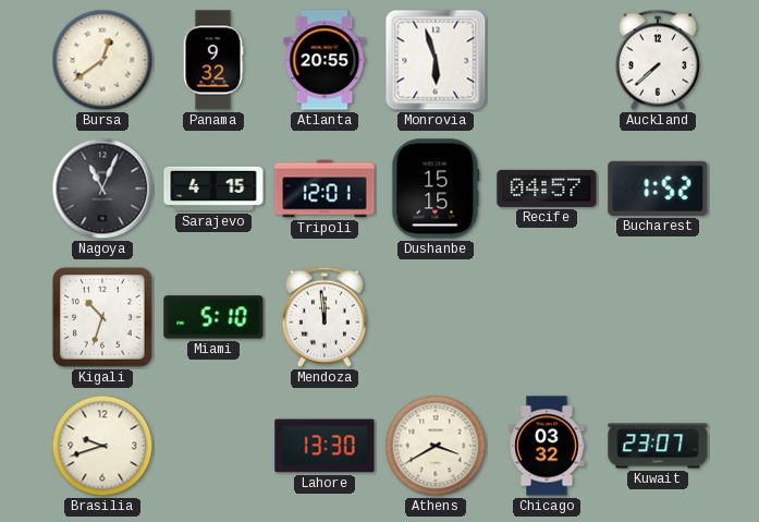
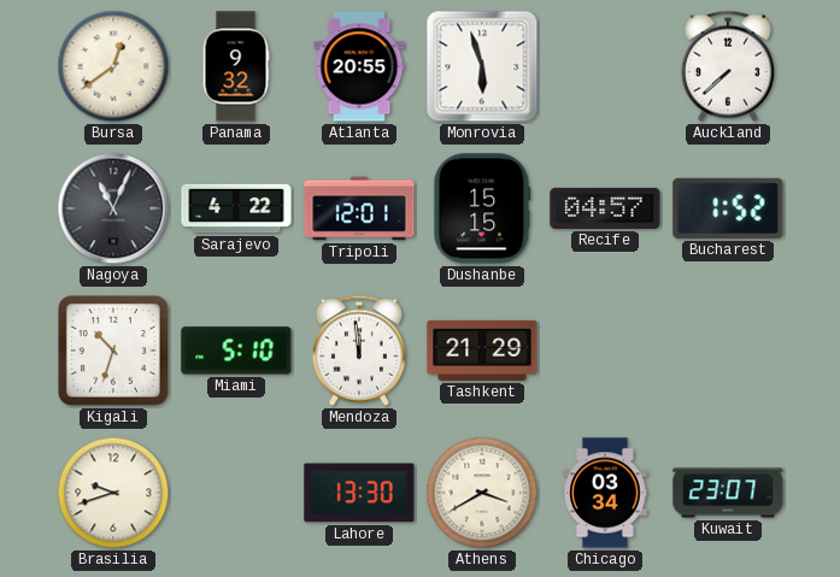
Sarajevo: 4:15 -> 4:22
Tashkent: none -> 21:29
Chicago: 03:32 -> 03:34
